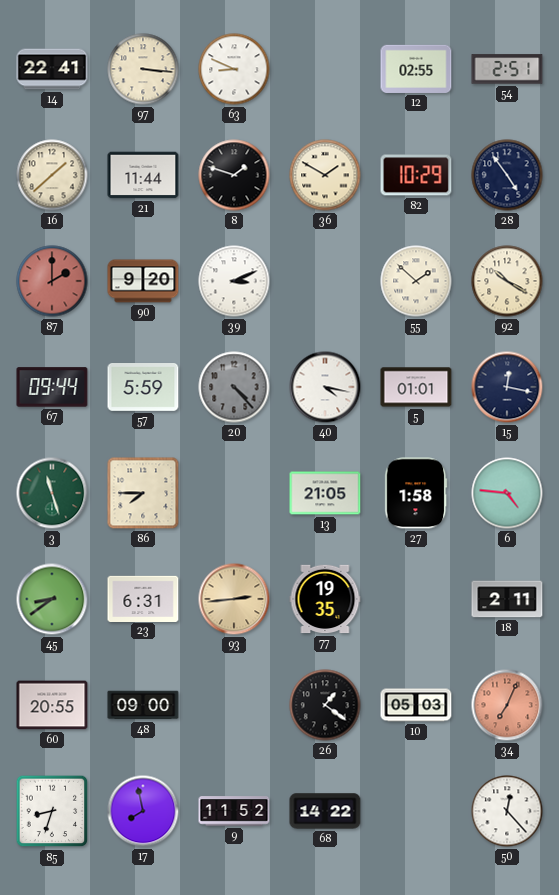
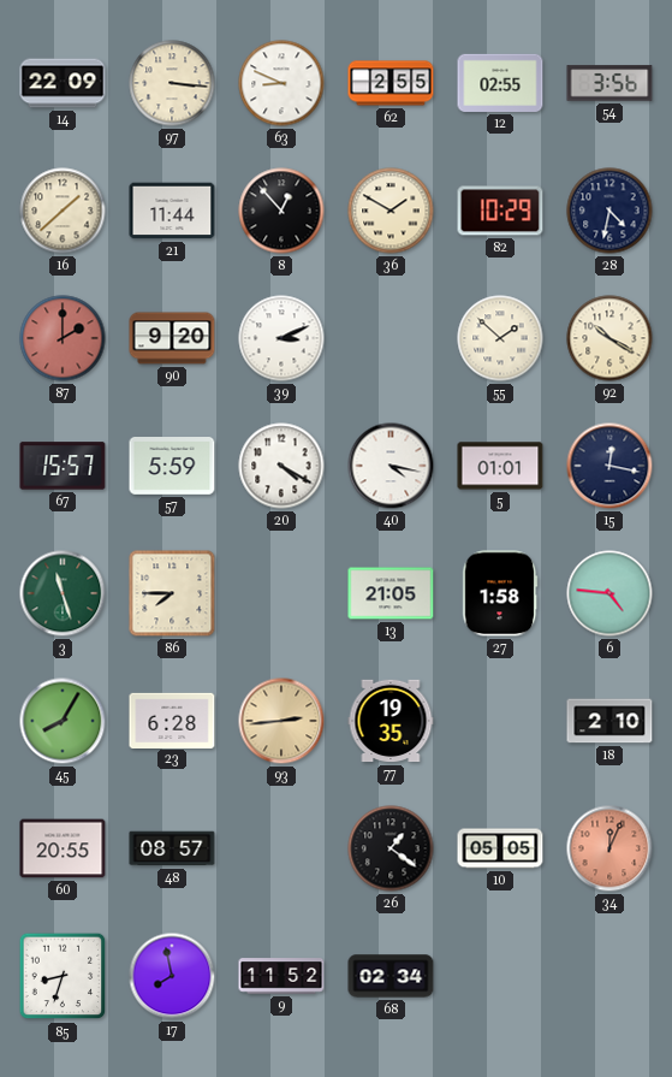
14: 22:41 -> 22:09
62: none -> 2:55
54: 2:51 -> 3:56
8: 1:48 -> 12:53
28: 4:54 -> 4:32
67: 09:44 -> 15:57
20: 4:23 -> 4:20
20 dial: grey -> white
45: 8:39 -> 8:05
23: 6:31 -> 6:28
18: 2:11 -> 2:10
48: 09:00 -> 08:57
10: 05:03 -> 05:05
34: 7:04 -> 12:04
68: 14:22 -> 02:34
50: 12:23 -> none
